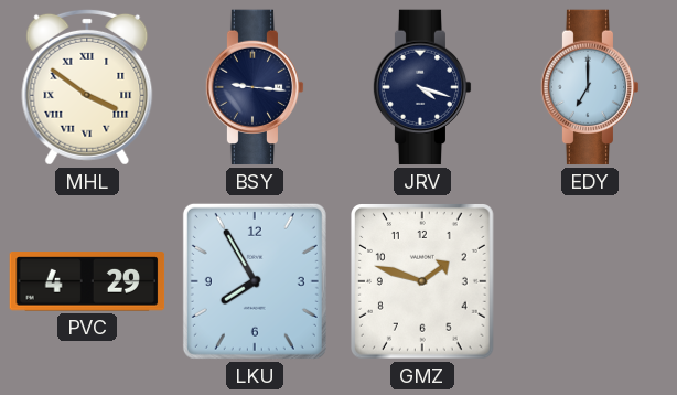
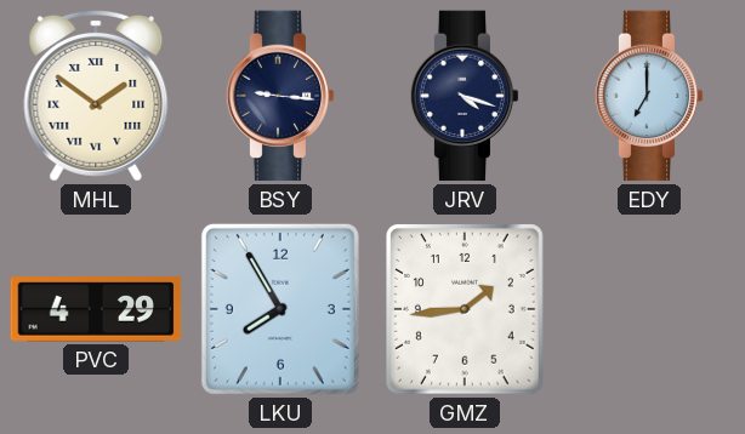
MHL: 3:51 -> 1:51
GMZ: 1:48 -> 1:44
